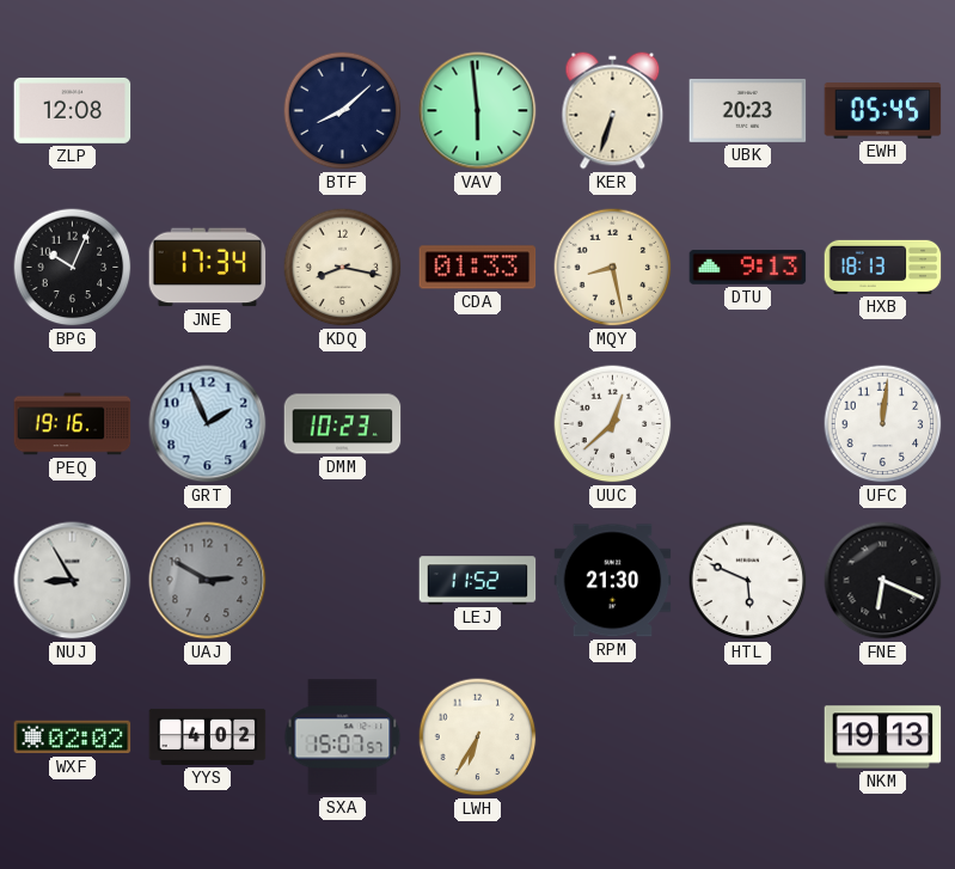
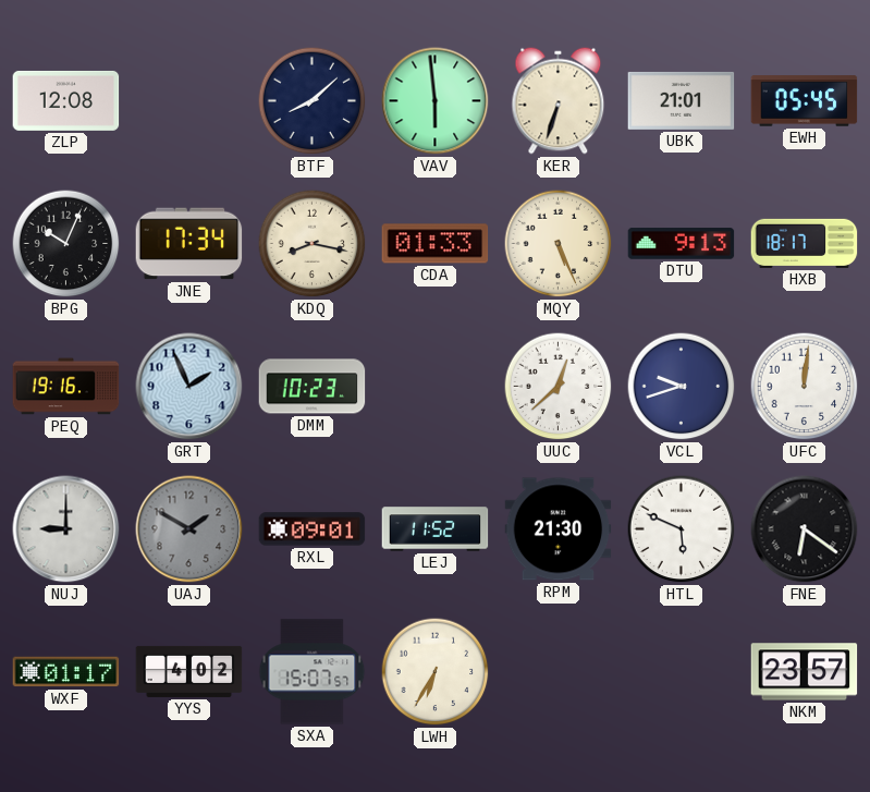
UBK: 20:23 -> 21:01
MQY: 8:28 -> 5:26
HXB: 18:13 -> 18:17
VCL: none -> 9:42
NUJ: 8:55 -> 9:00
UAJ: 2:50 -> 1:50
RXL: none -> 09:01
FNE: 6:19 -> 6:21
WXF: 02:02 -> 01:17
NKM: 19:13 -> 23:57
